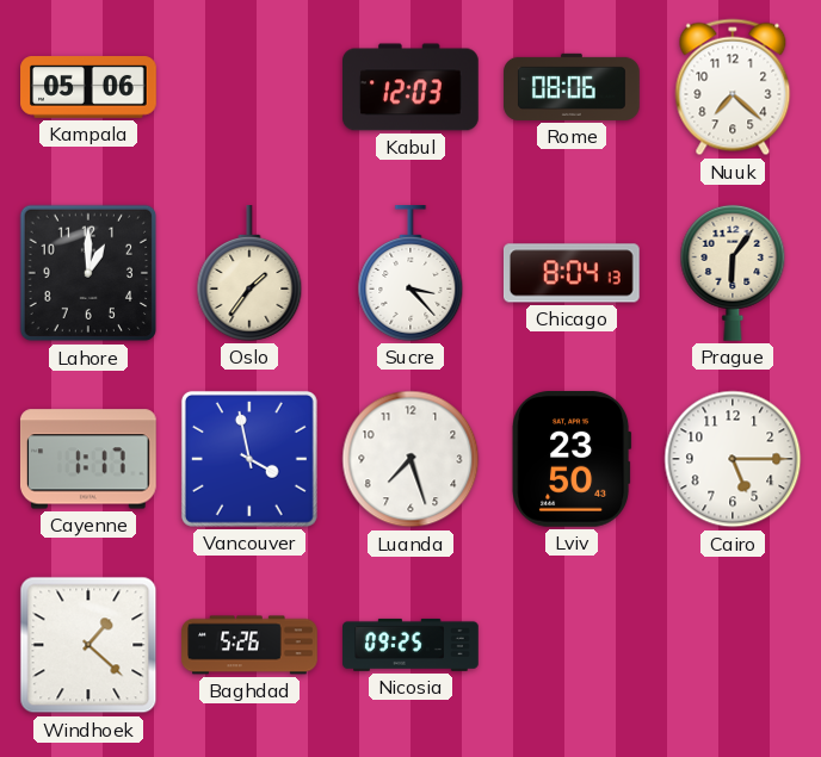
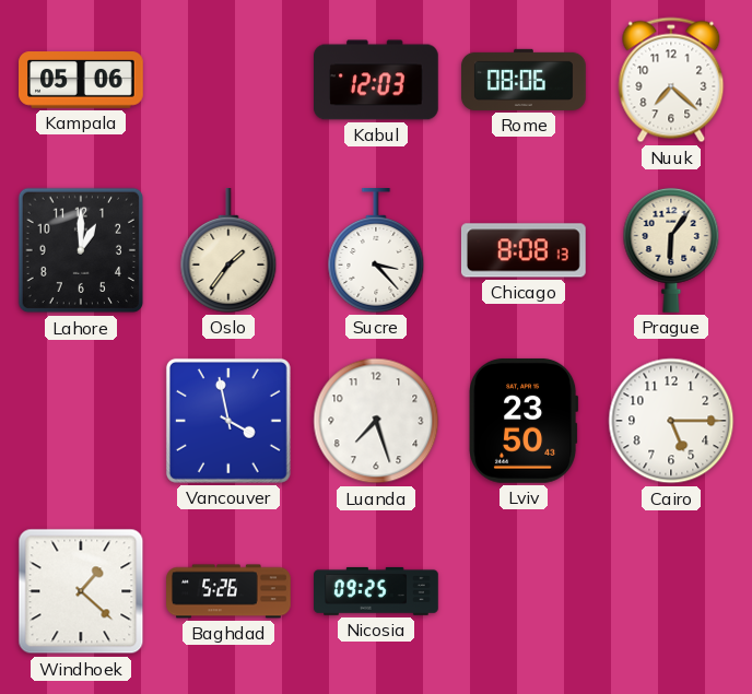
Chicago: 8:04 -> 8:08
Cayenne: 1:17 -> none
